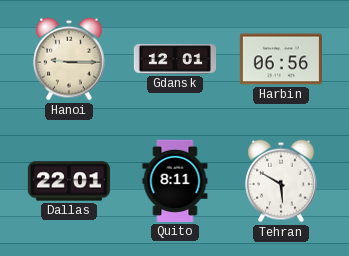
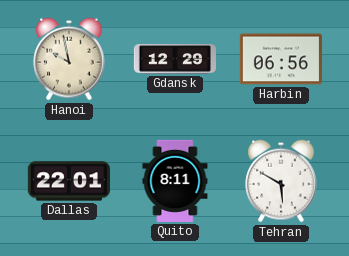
Hanoi: 9:15 -> 9:58
Gdansk: 12:01 -> 12:29
